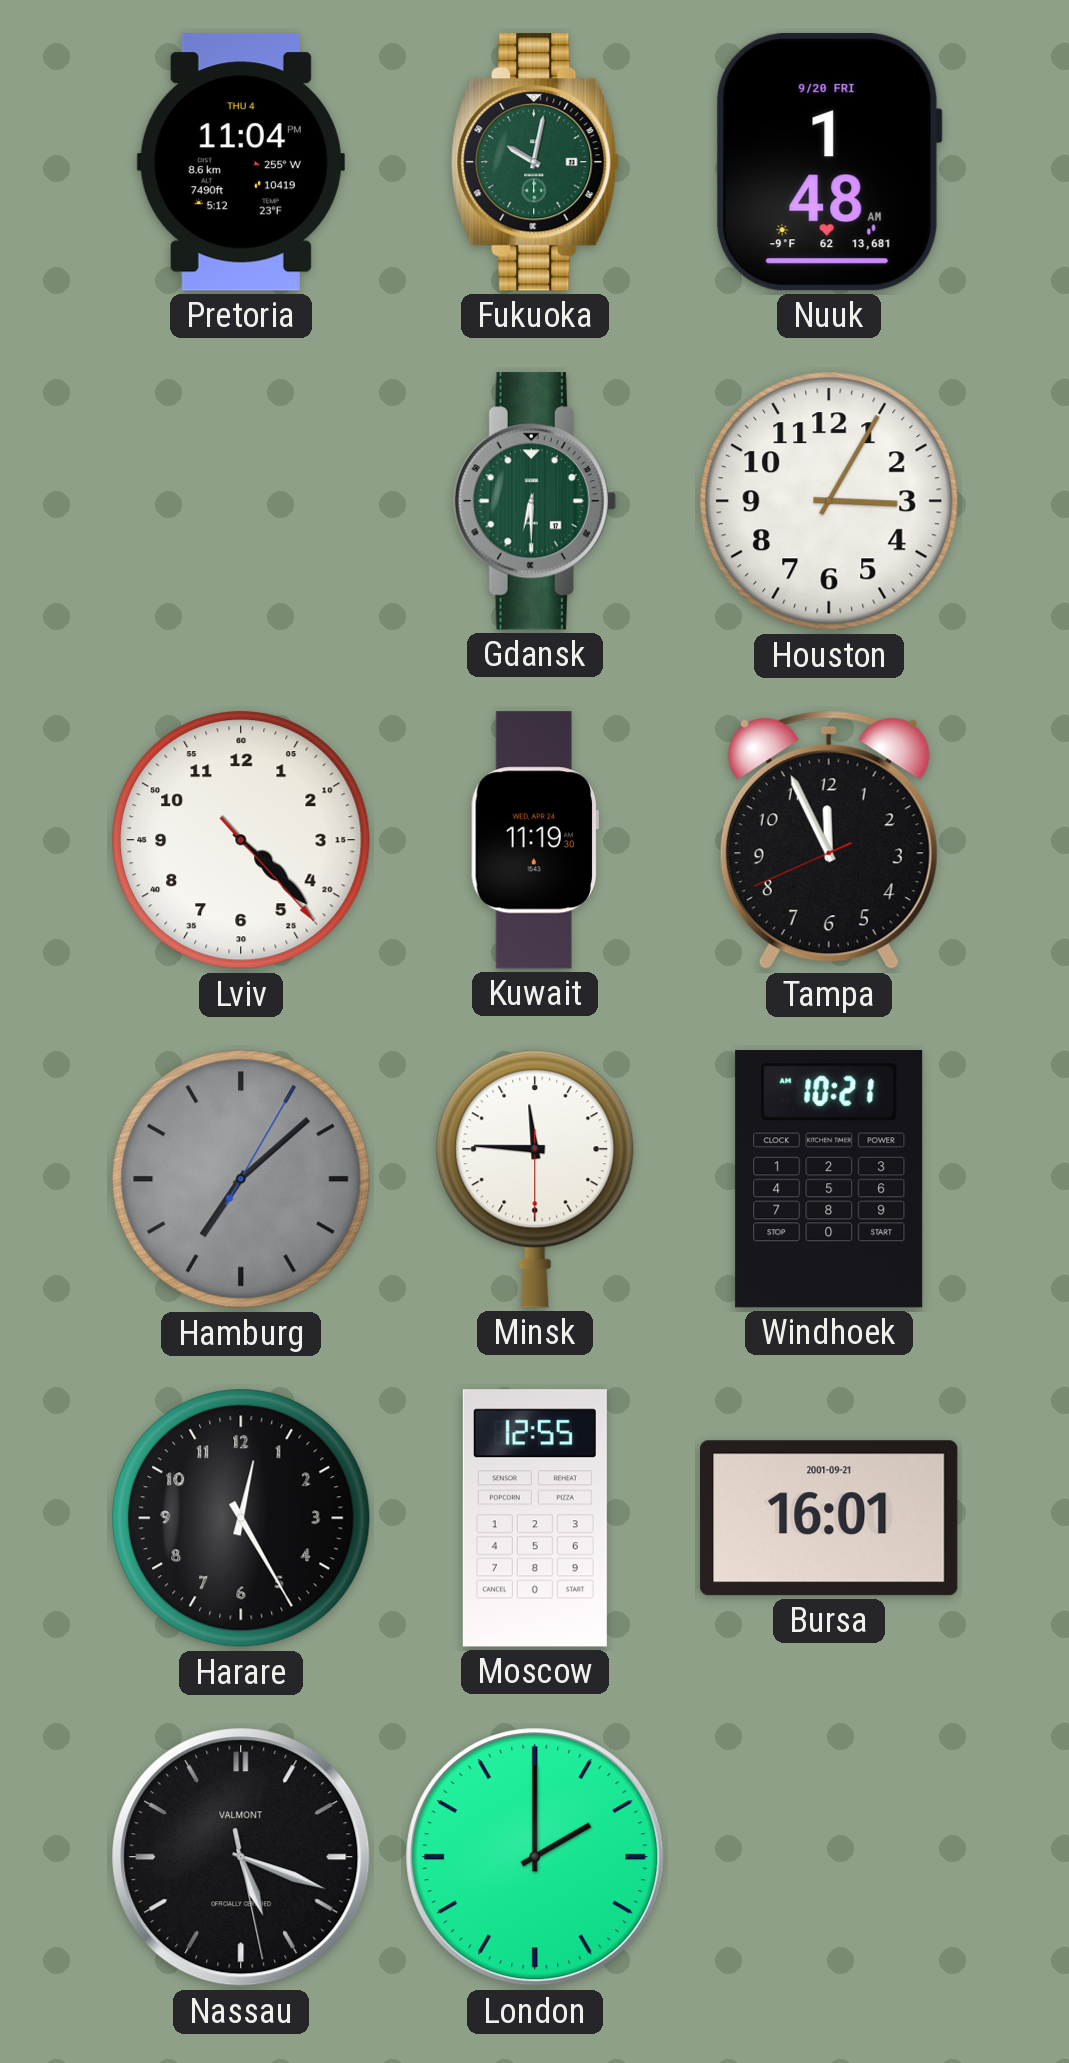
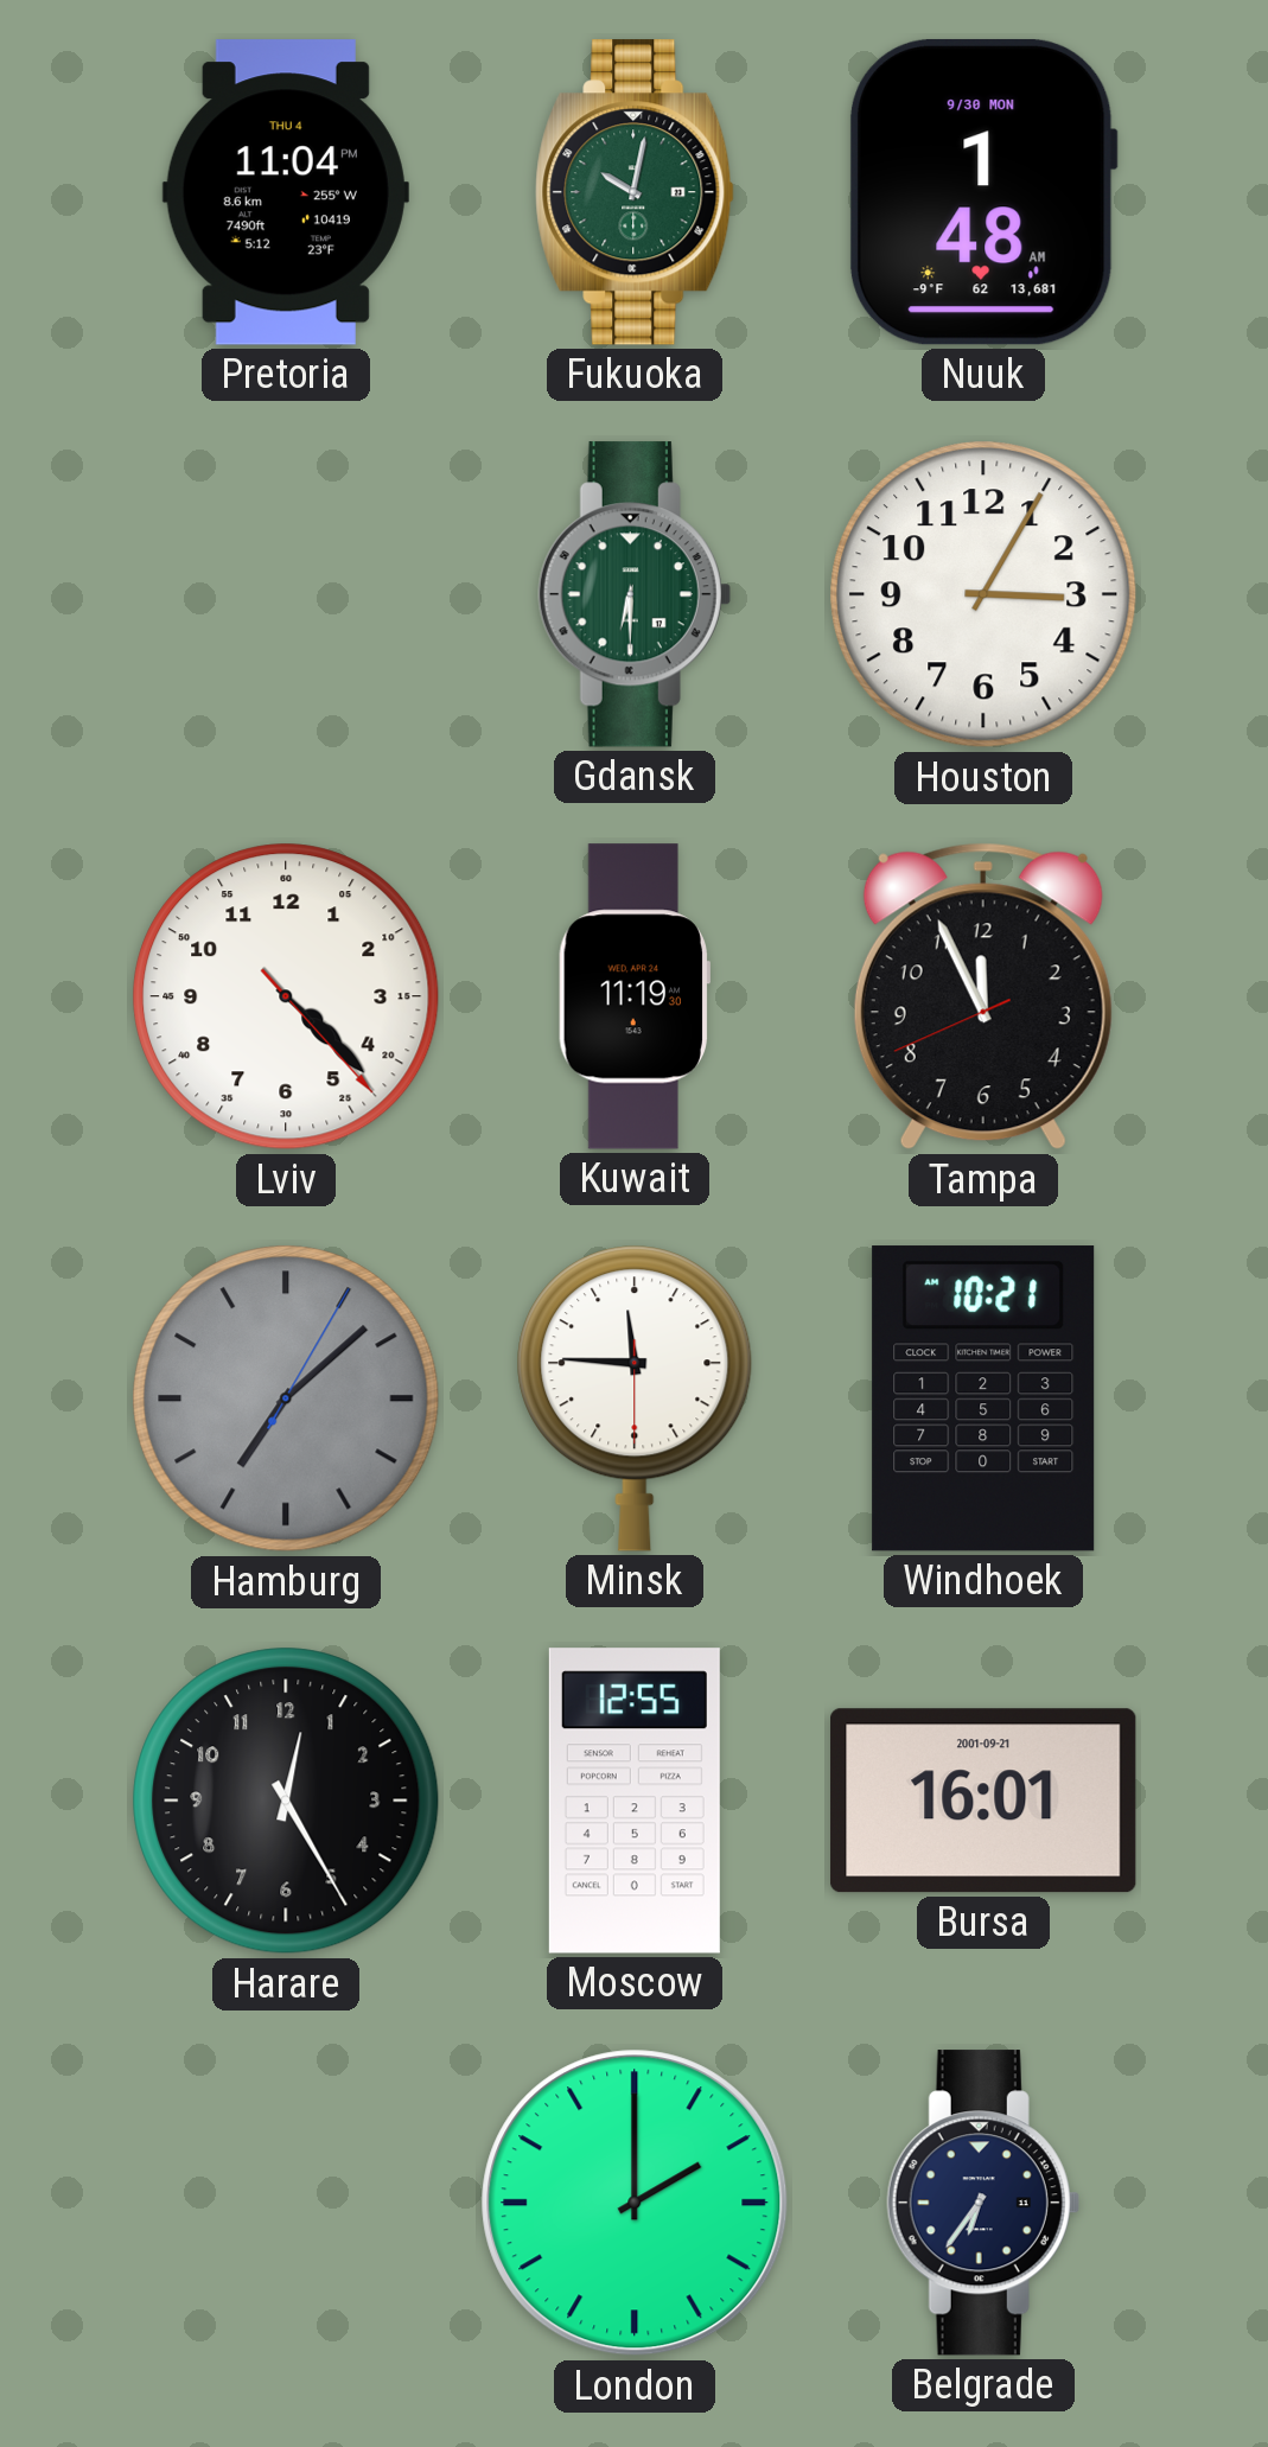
Nuuk date: 9/20 FRI -> 9/30 MON
Nassau: 5:18 -> none
Belgrade: none -> 6:36
